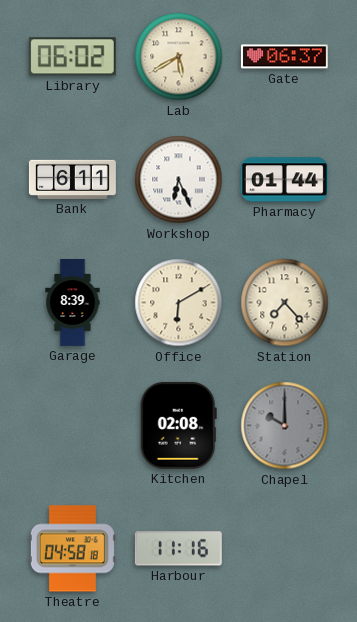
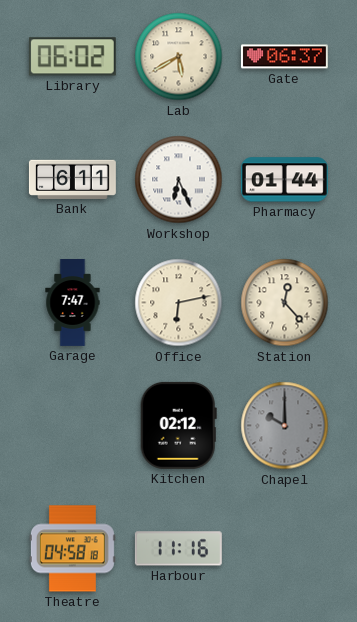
Garage: 8:39 -> 7:47
Office: 6:10 -> 6:13
Station: 7:23 -> 12:23
Kitchen: 02:08 -> 02:12
